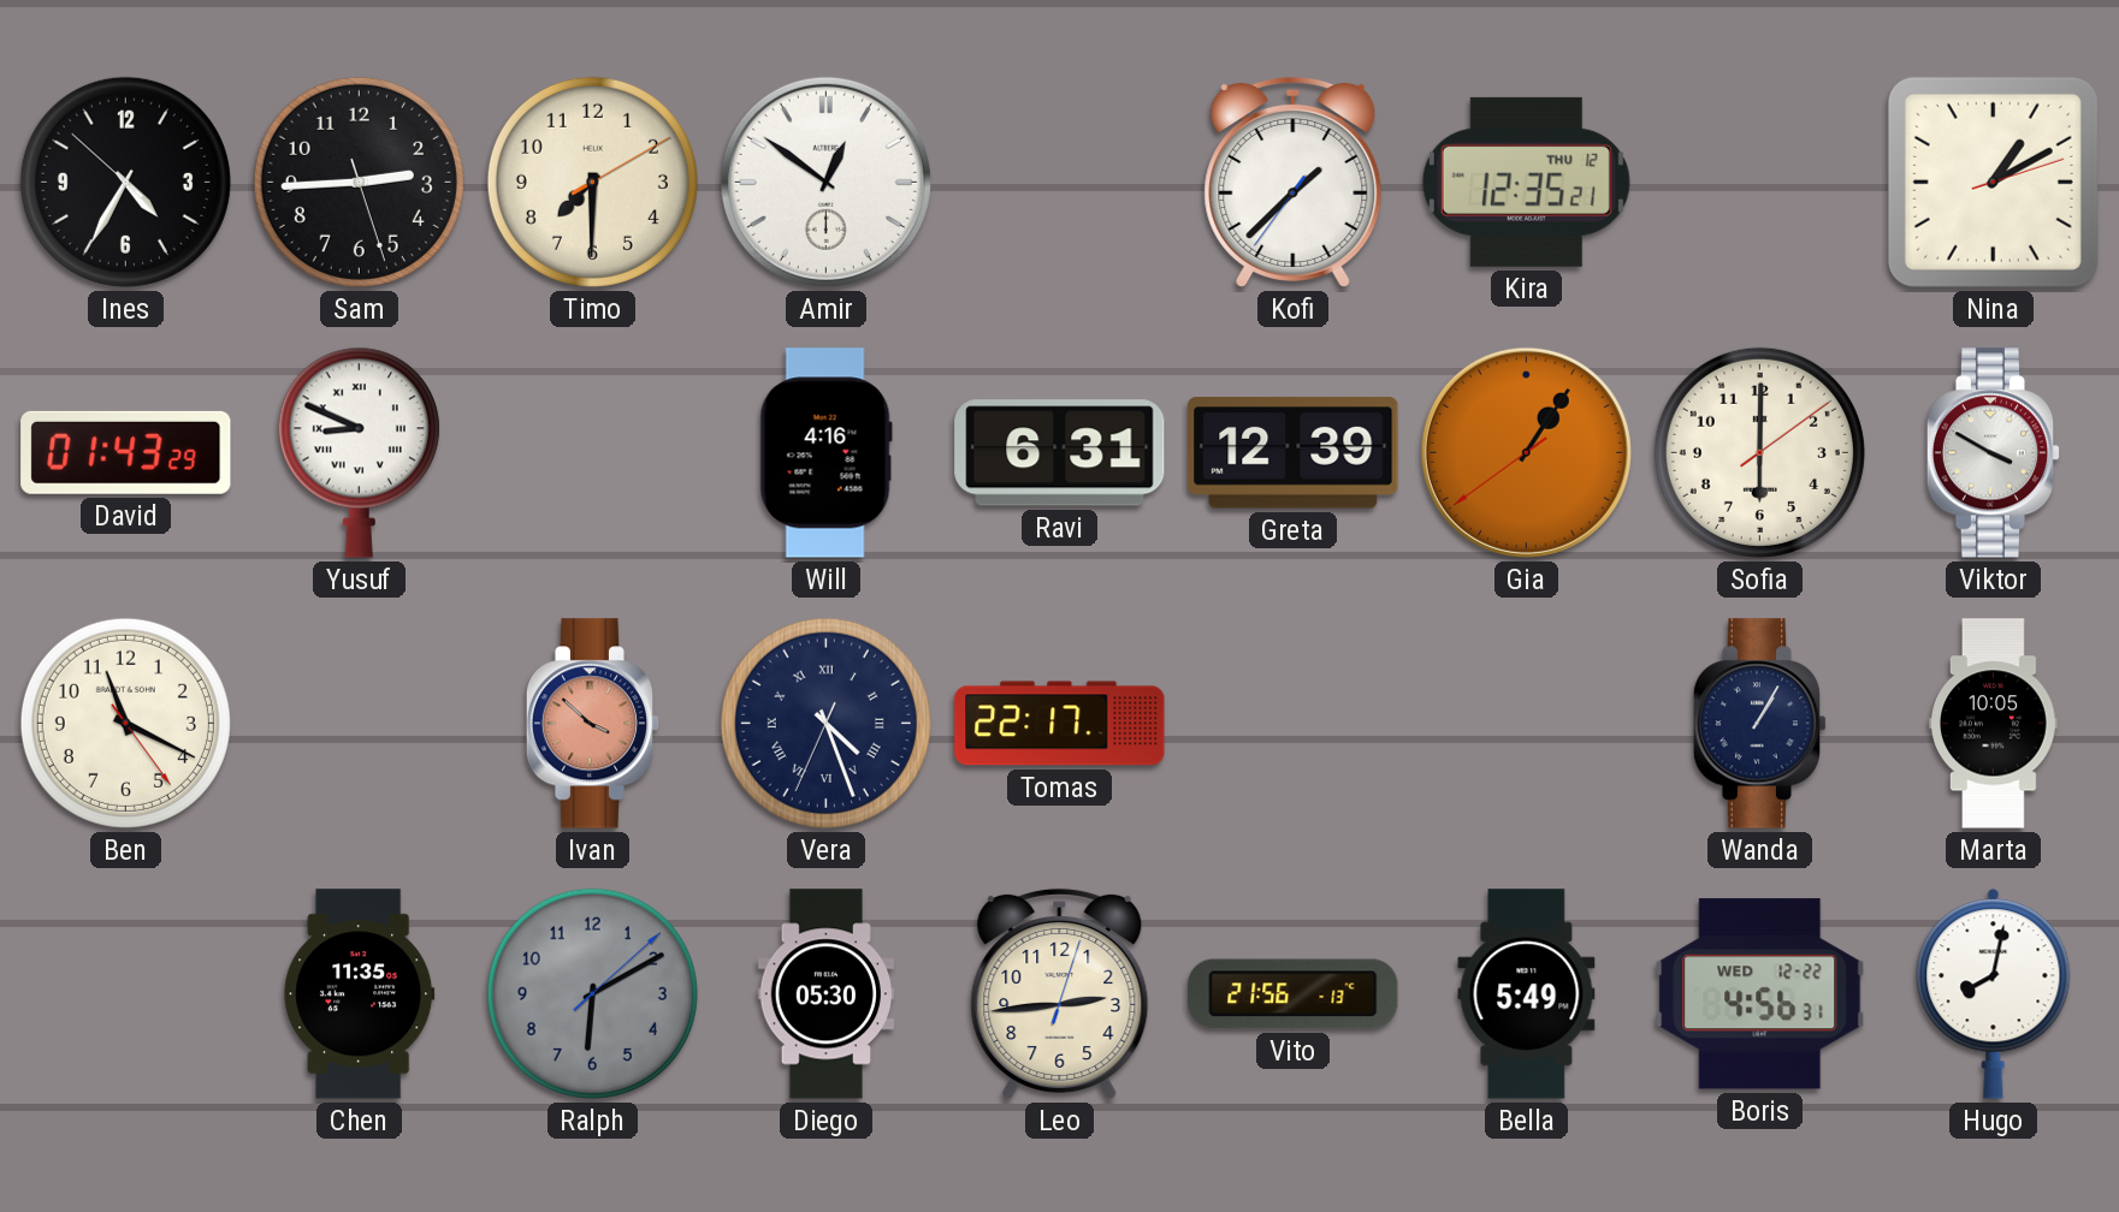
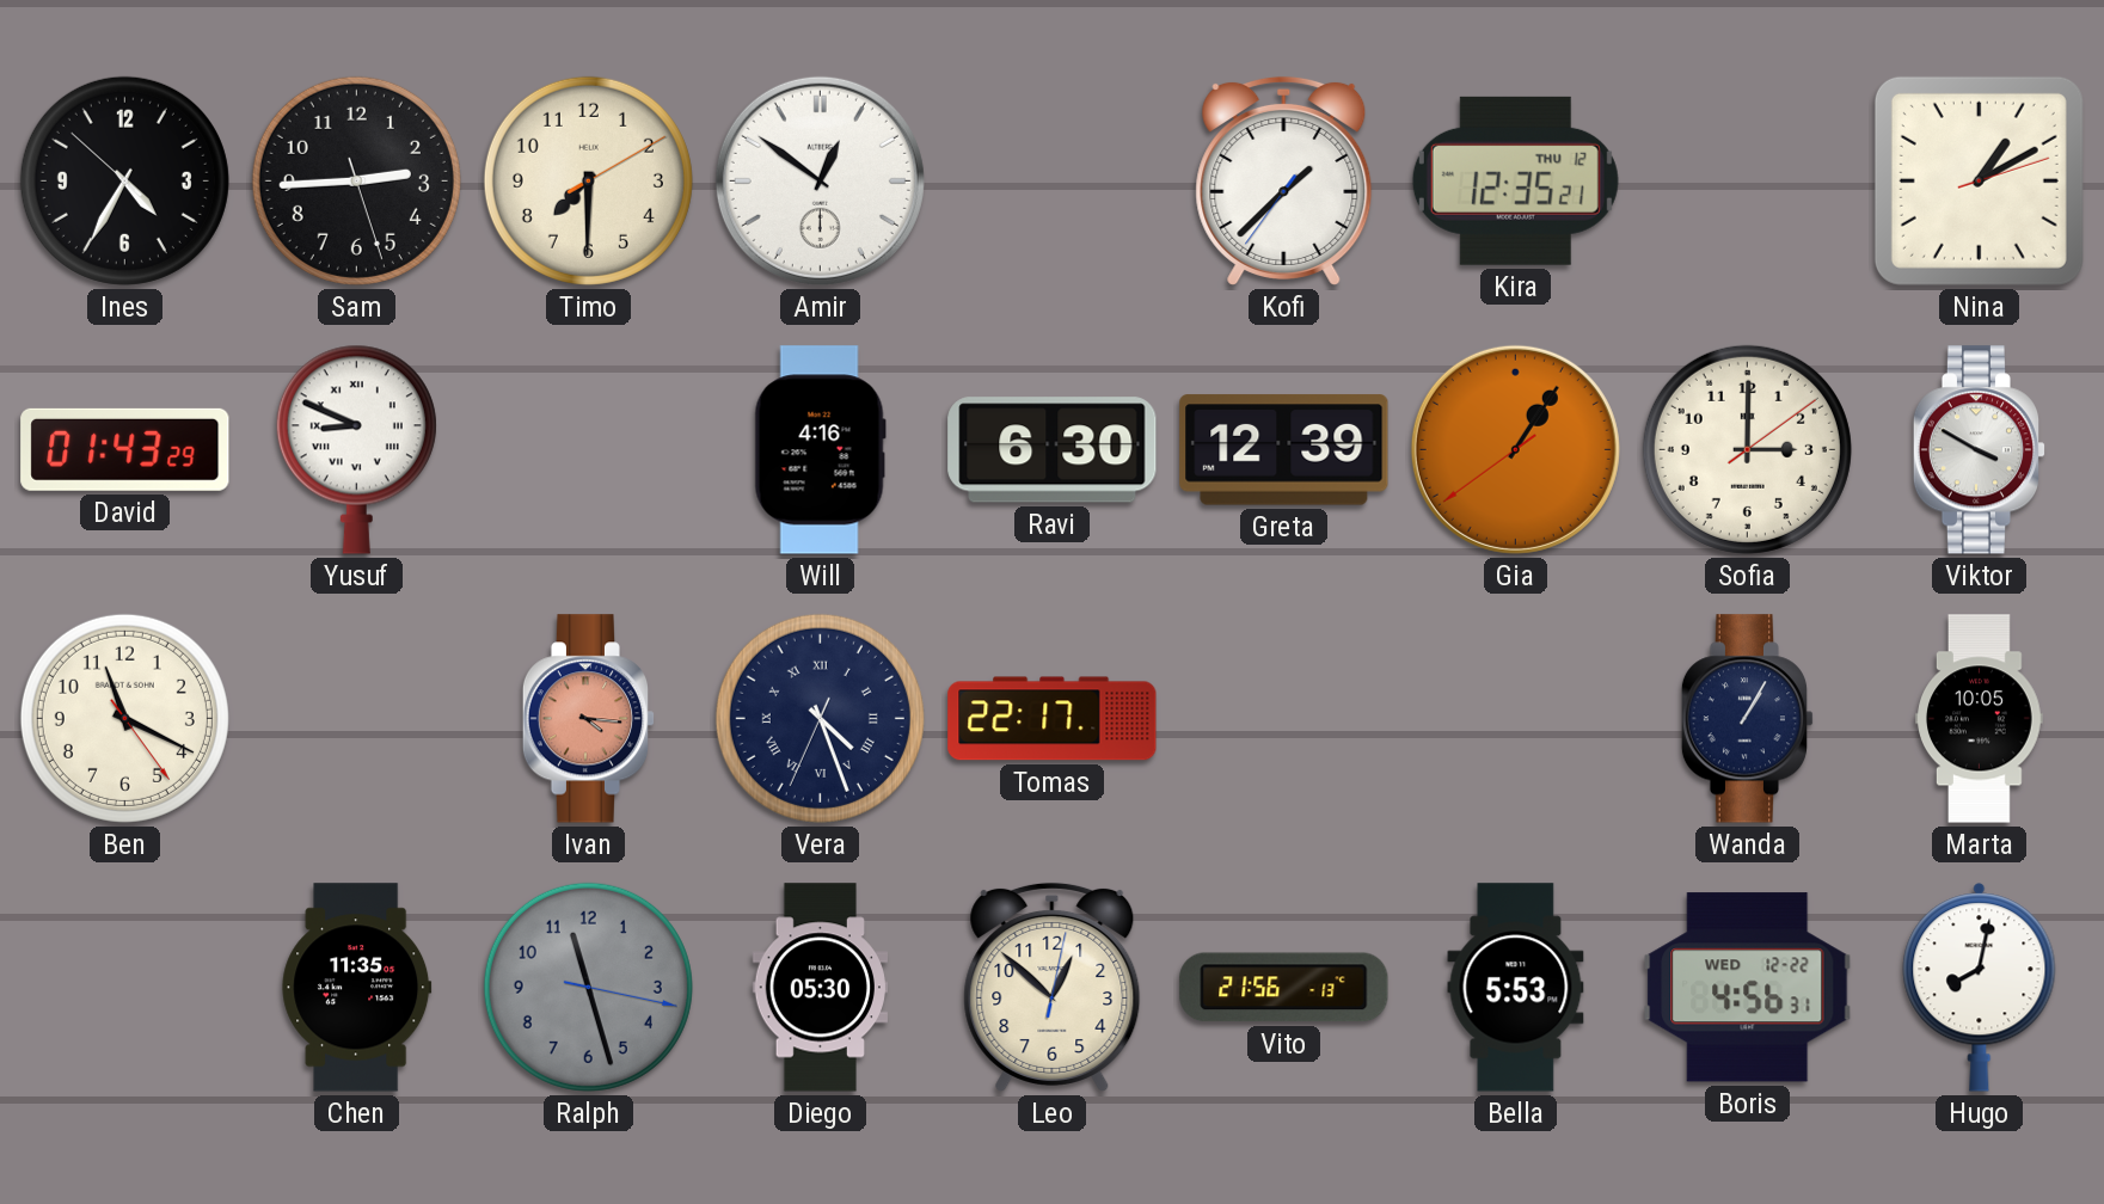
Ravi: 6:31 -> 6:30
Sofia: 6:00 -> 3:00
Ivan: 3:52 -> 4:16
Ralph: 6:10 -> 11:27
Leo: 2:44 -> 12:52
Bella: 5:49 -> 5:53
